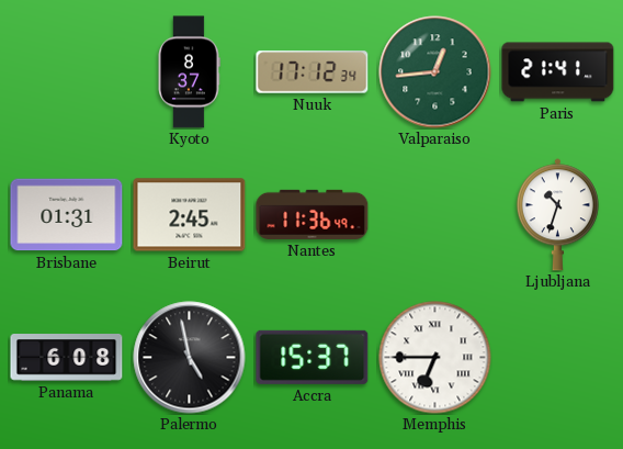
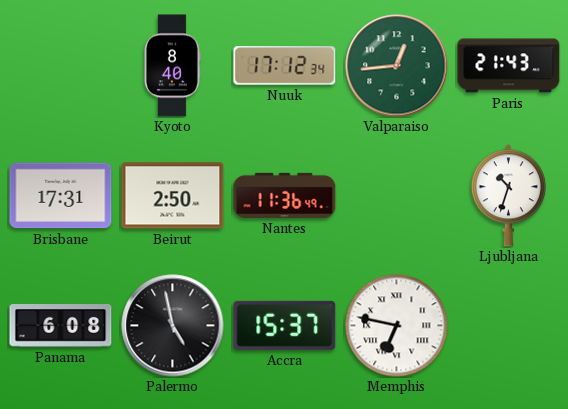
Kyoto: 8:37 -> 8:40
Paris: 21:41 -> 21:43
Brisbane: 01:31 -> 17:31
Beirut: 2:45 -> 2:50
Memphis: 6:45 -> 6:47
